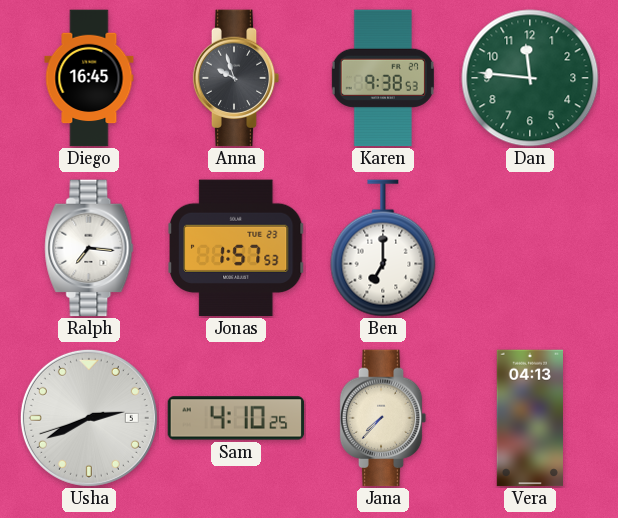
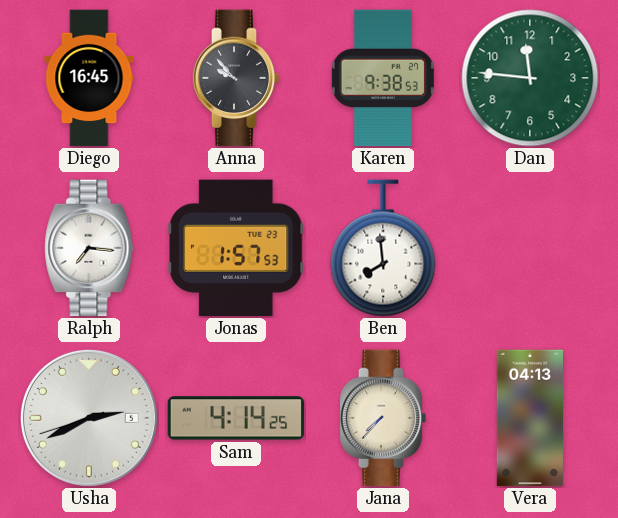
Anna: 9:57 -> 9:53
Ben: 7:00 -> 7:59
Sam: 4:10 -> 4:14
